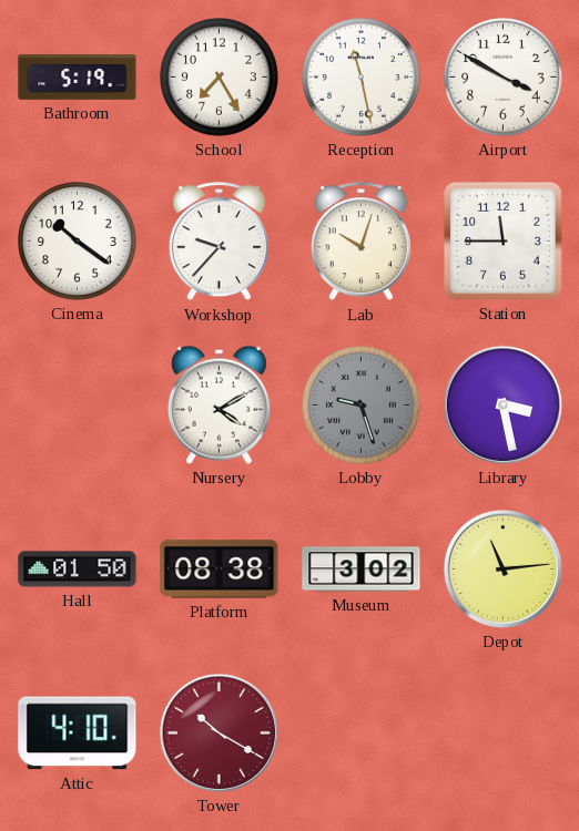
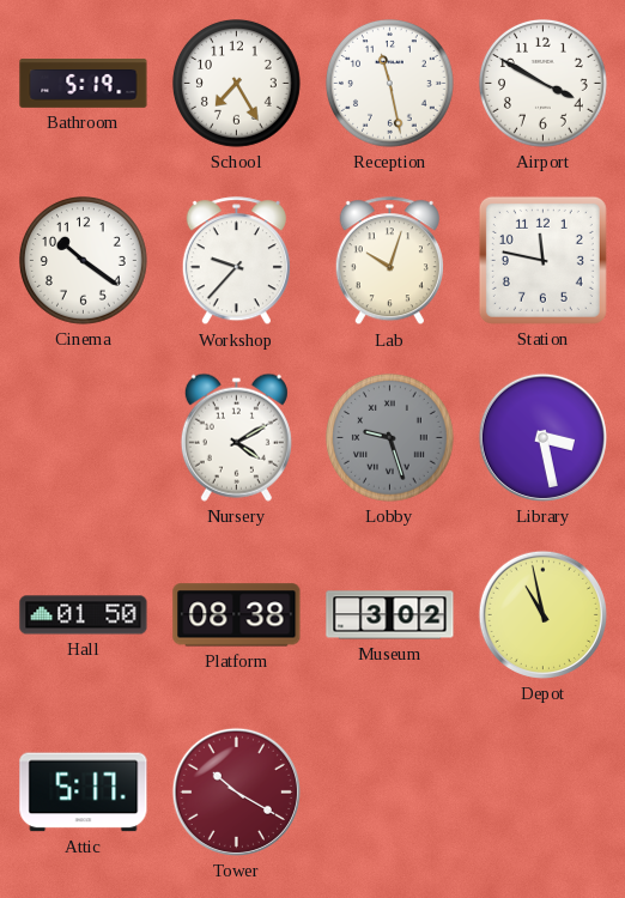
Station: 11:45 -> 11:47
Depot: 11:14 -> 10:58
Attic: 4:10 -> 5:17
